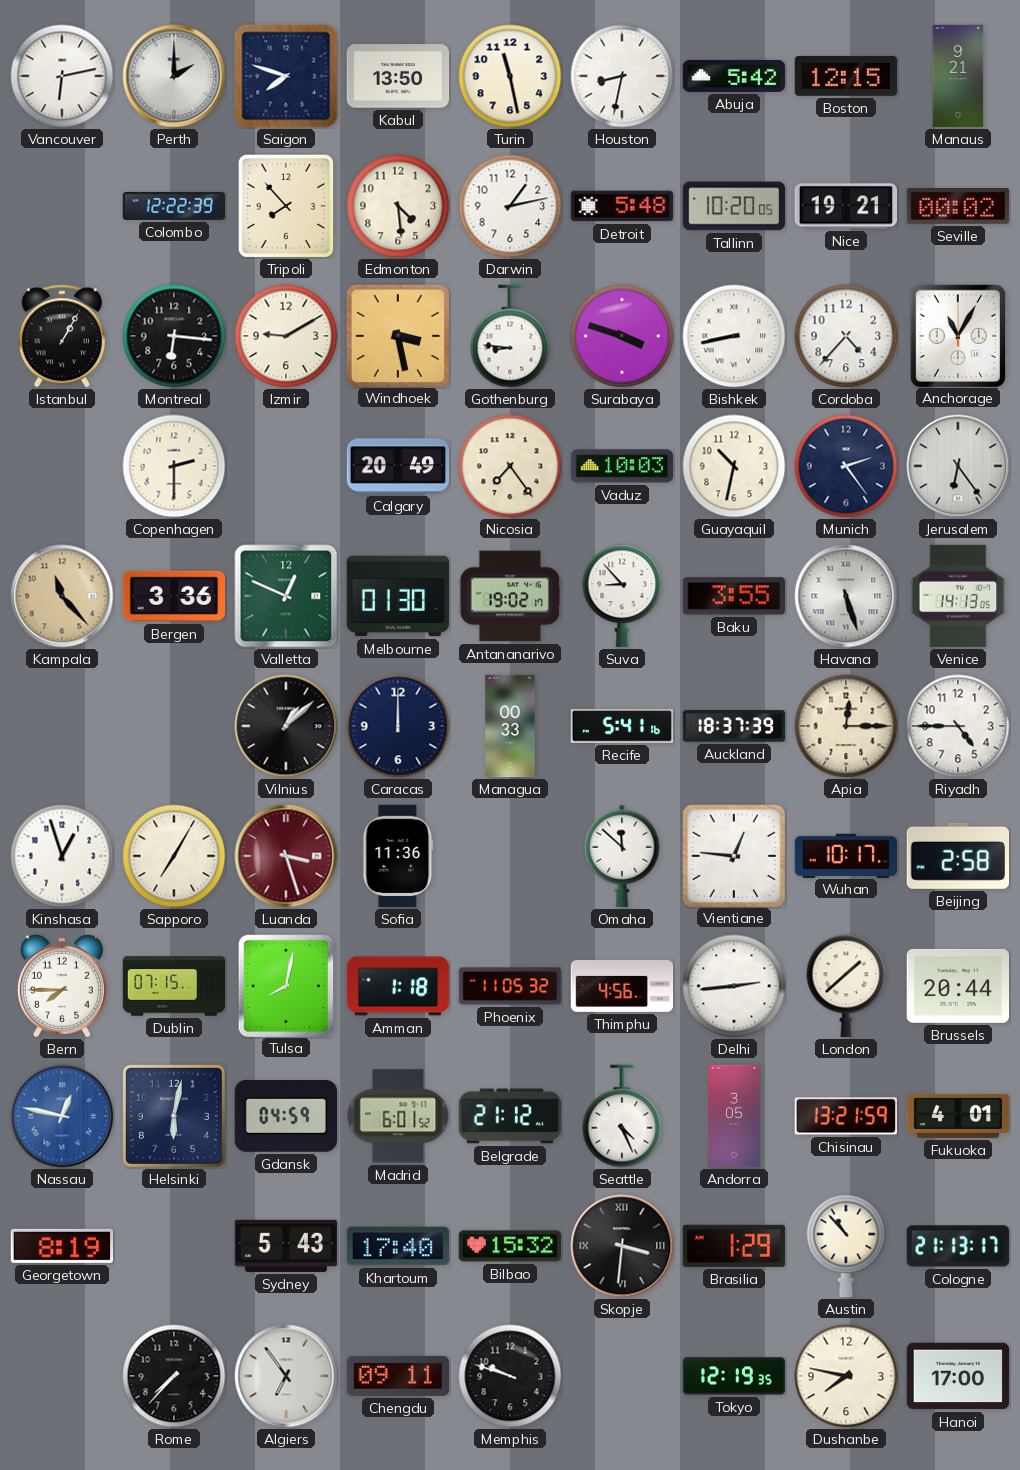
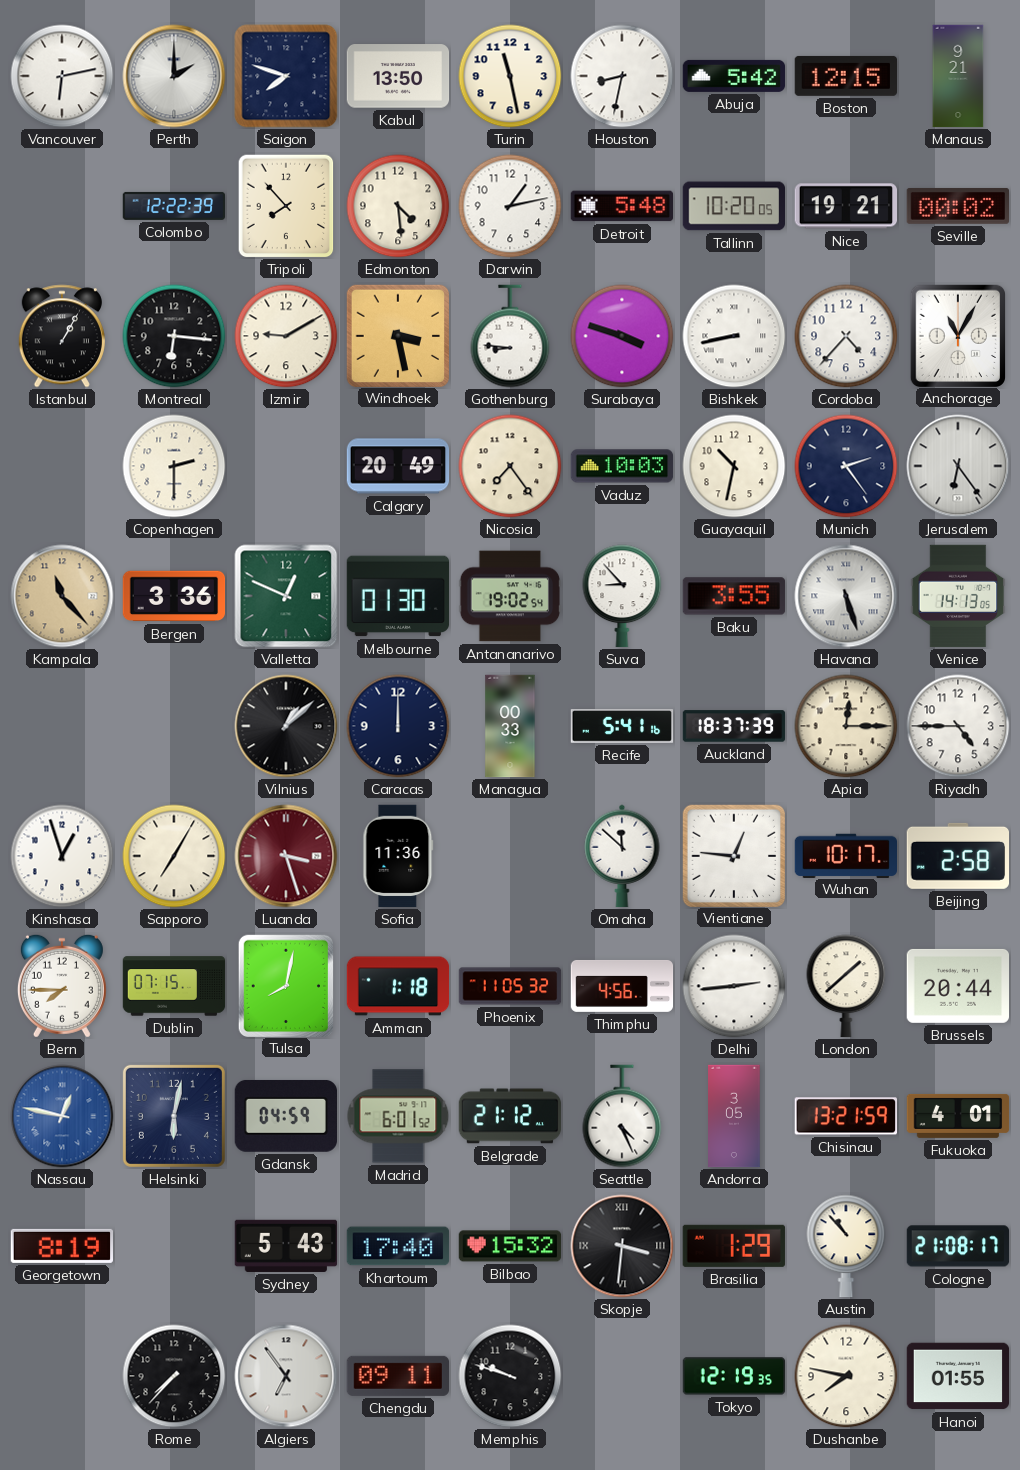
Antananarivo: 19:02:17 -> 19:02:54
Cologne: 21:13 -> 21:08
Hanoi: 17:00 -> 01:55
